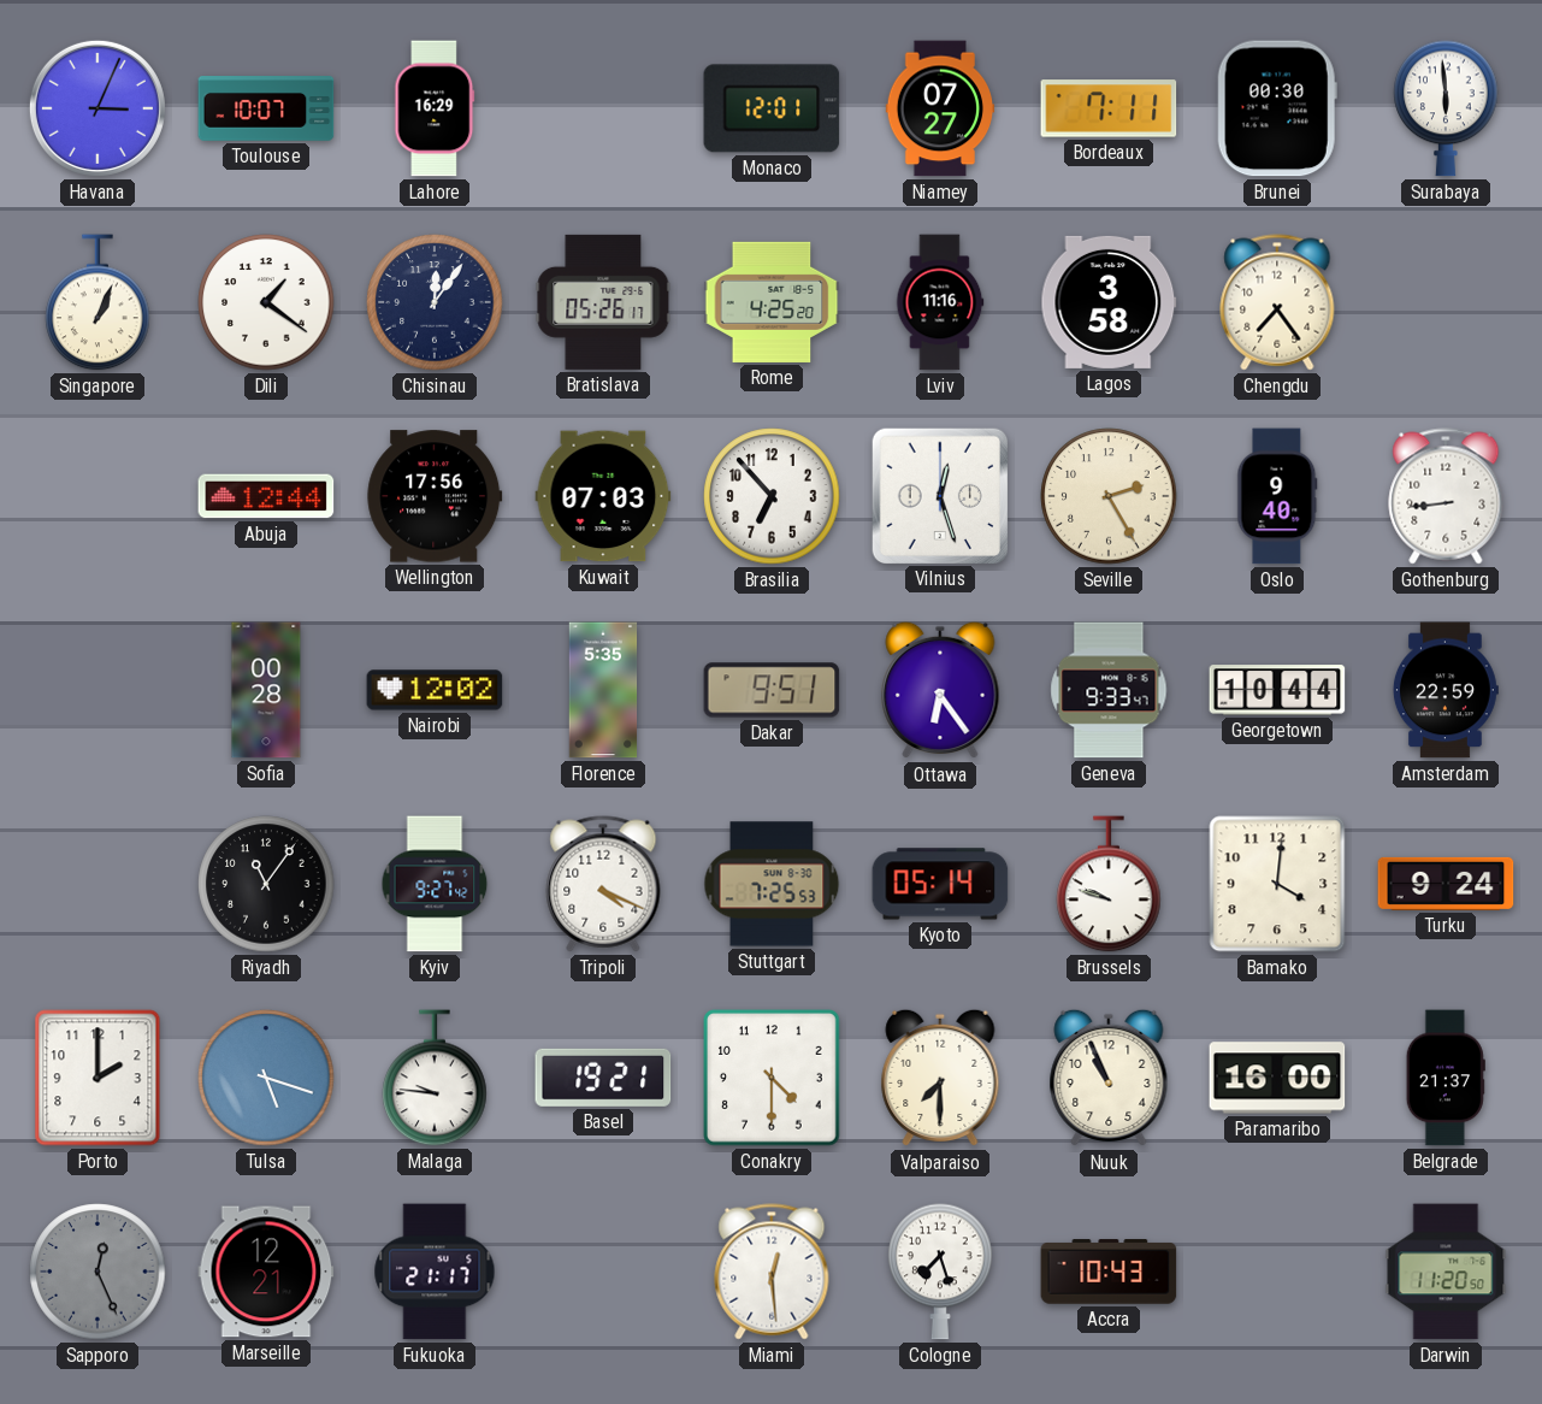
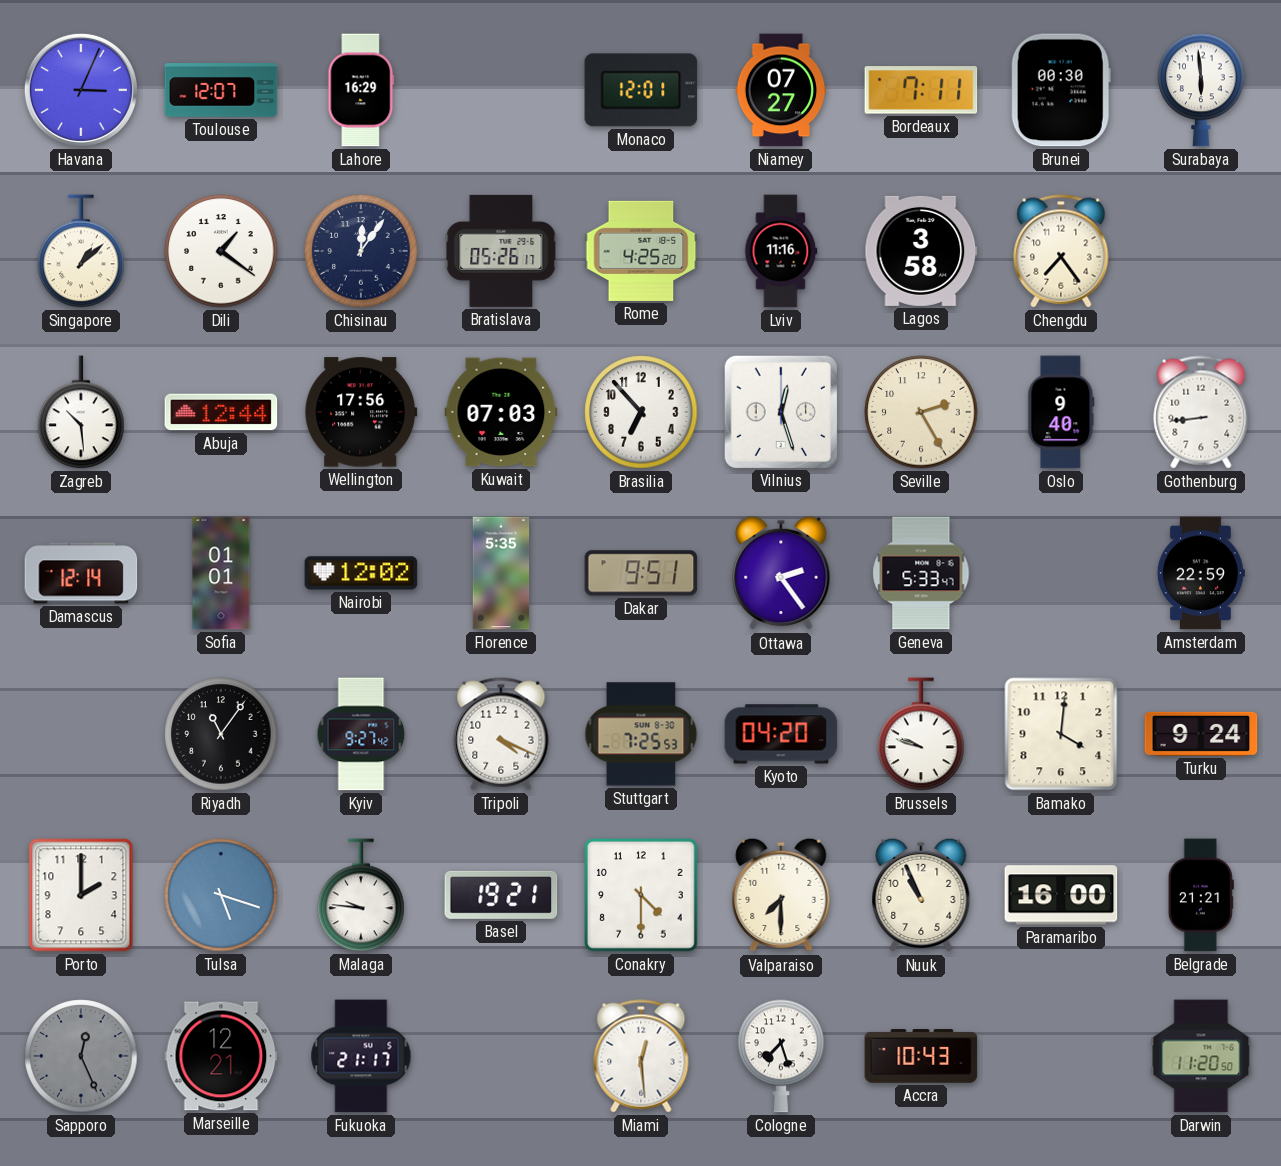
Toulouse: 10:07 -> 12:07
Singapore: 1:04 -> 1:08
Zagreb: none -> 10:29
Damascus: none -> 12:14
Sofia: 00:28 -> 01:01
Ottawa: 6:24 -> 2:24
Geneva: 9:33 -> 5:33
Georgetown: 10:44 -> none
Kyoto: 05:14 -> 04:20
Belgrade: 21:37 -> 21:21
